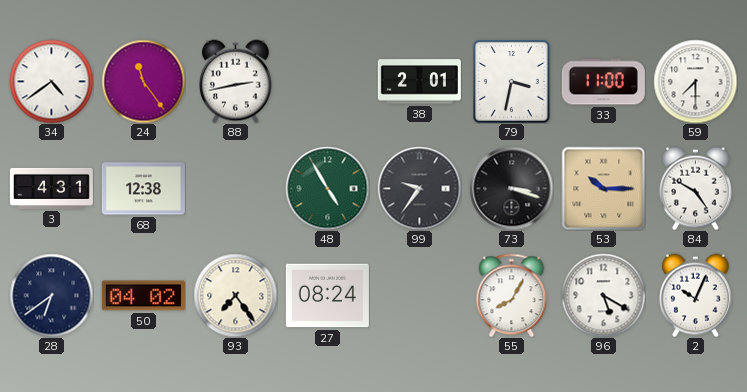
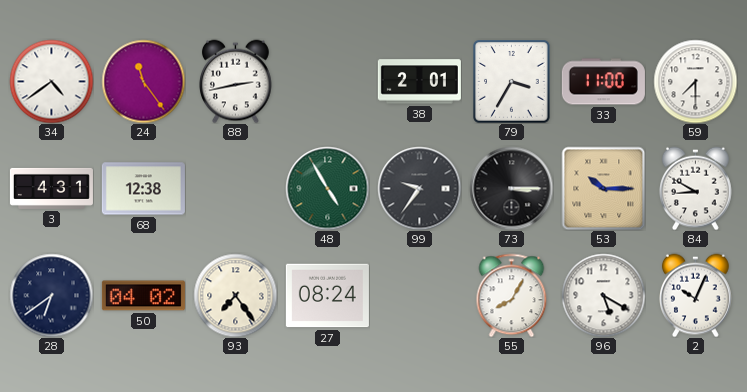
79: 3:32 -> 3:35
73: 3:18 -> 3:15
84: 4:50 -> 8:50
